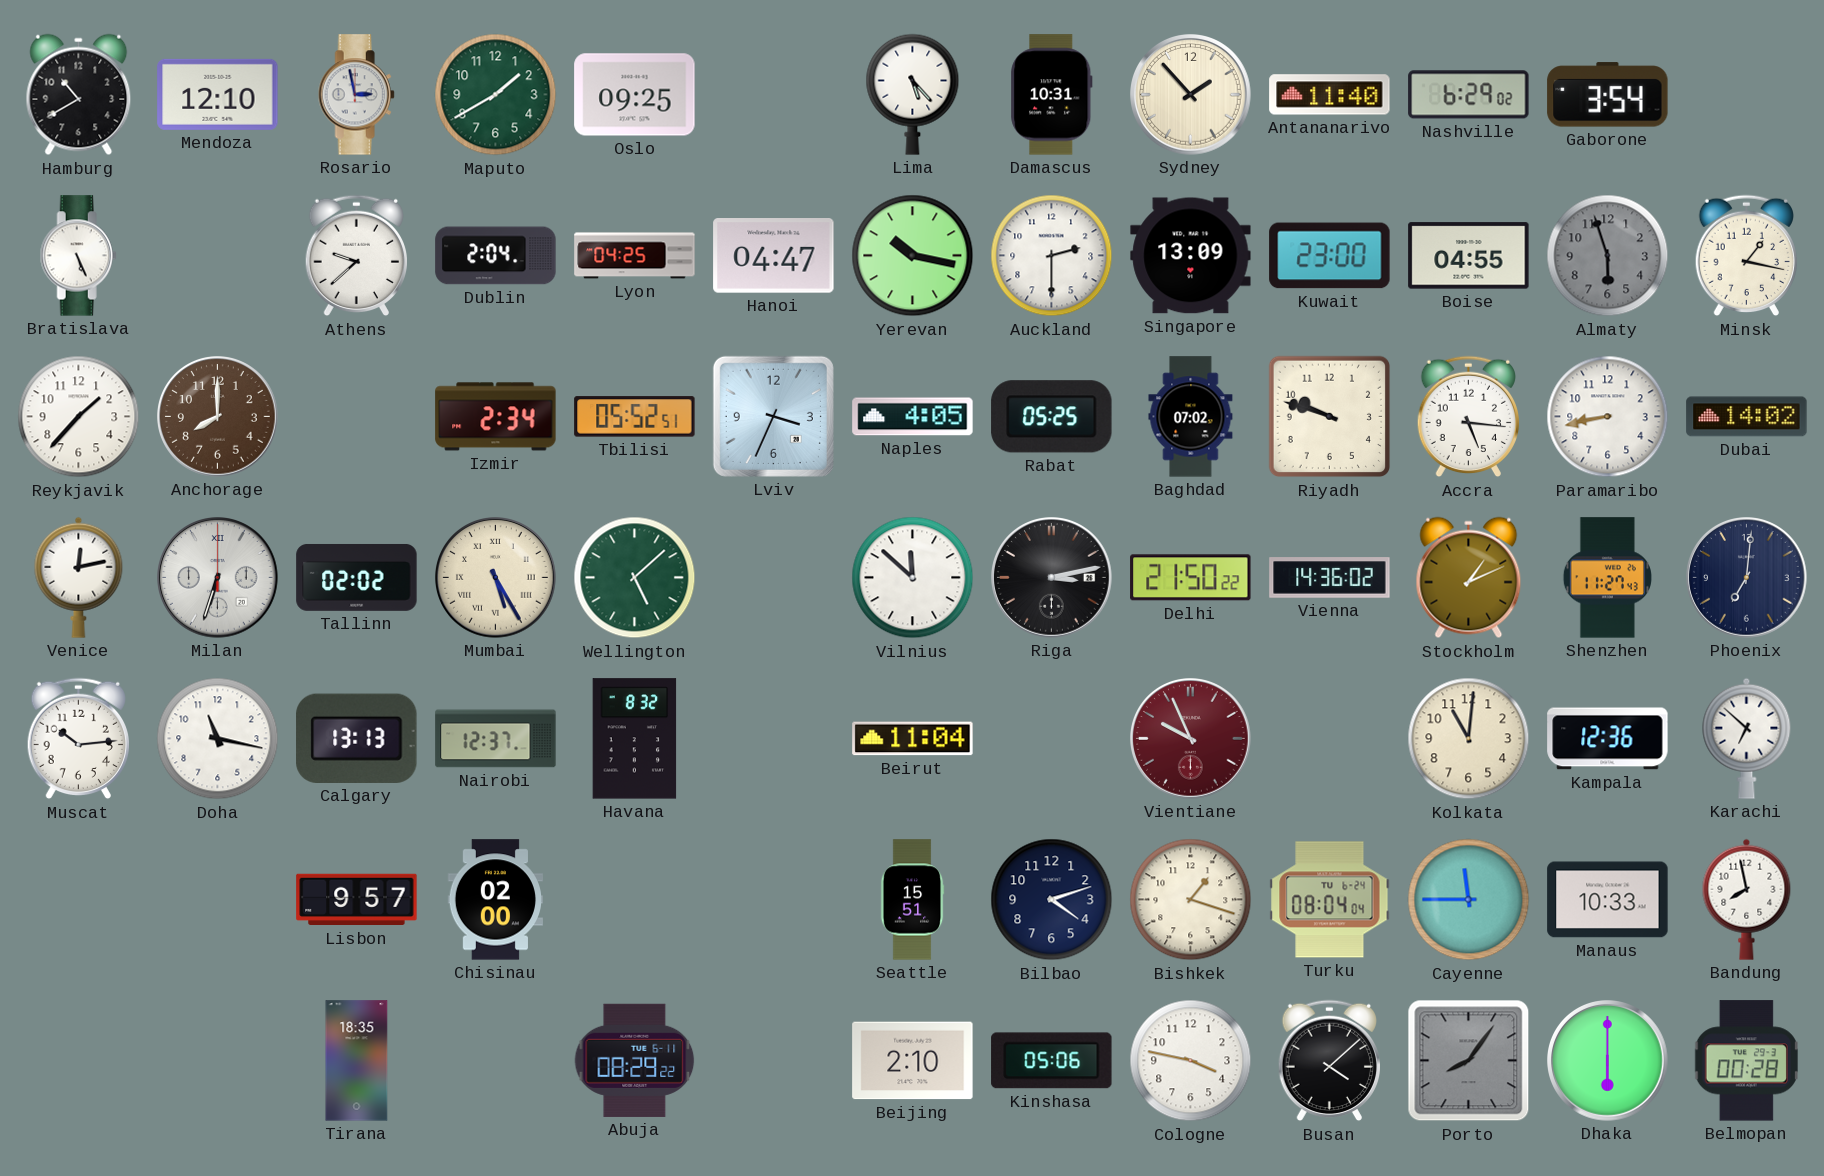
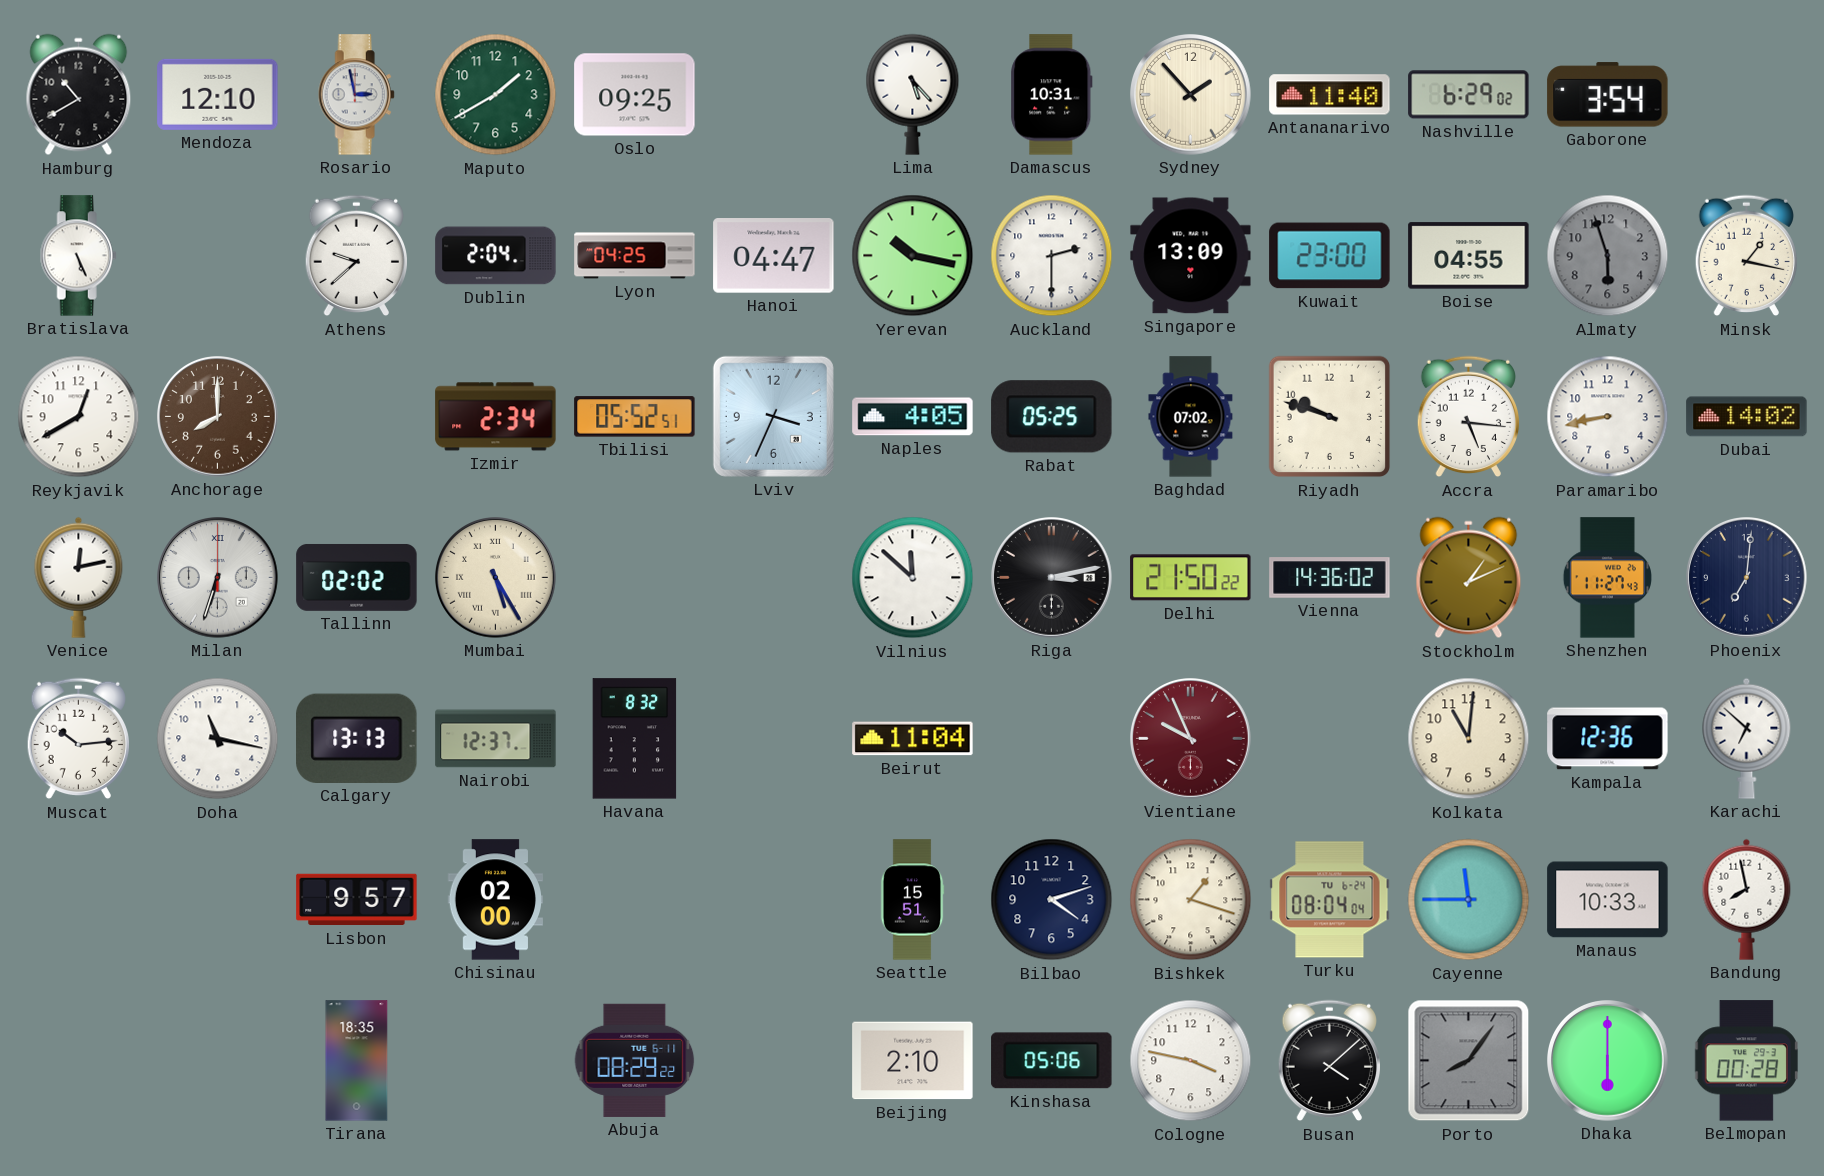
Reykjavik: 1:37 -> 12:40
Wellington: 5:08 -> none
